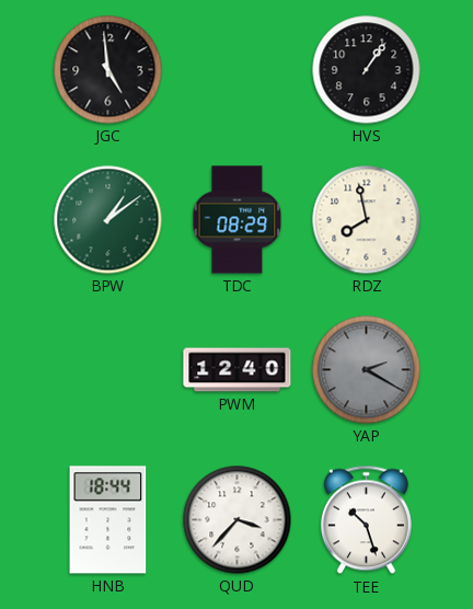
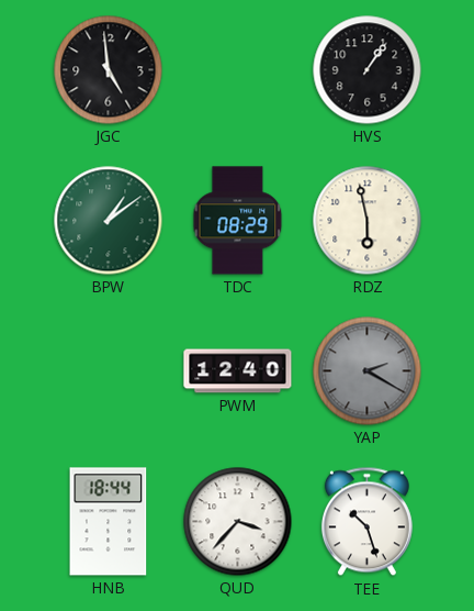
RDZ: 7:58 -> 5:58
